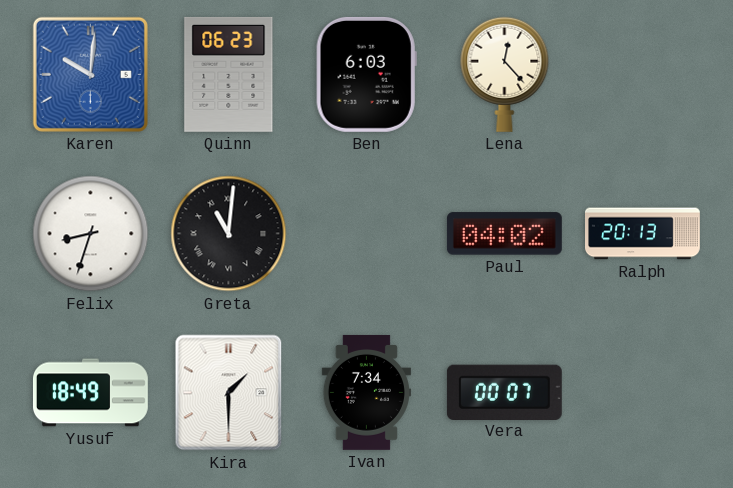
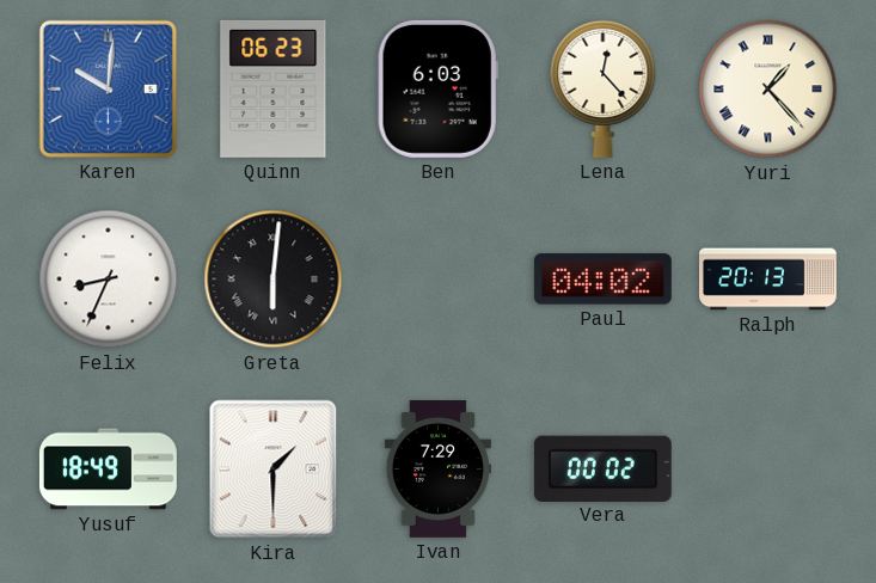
Yuri: none -> 1:23
Felix: 8:33 -> 8:34
Greta: 11:01 -> 6:01
Ivan: 7:34 -> 7:29
Vera: 00:07 -> 00:02
